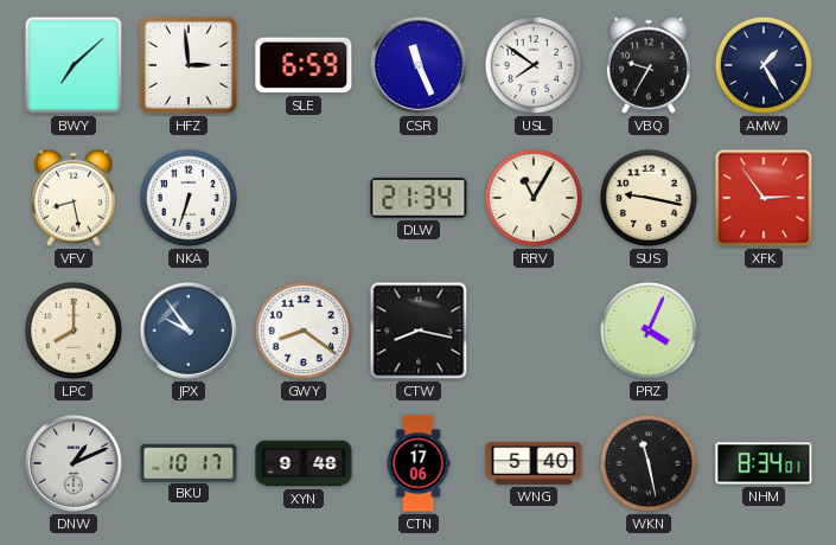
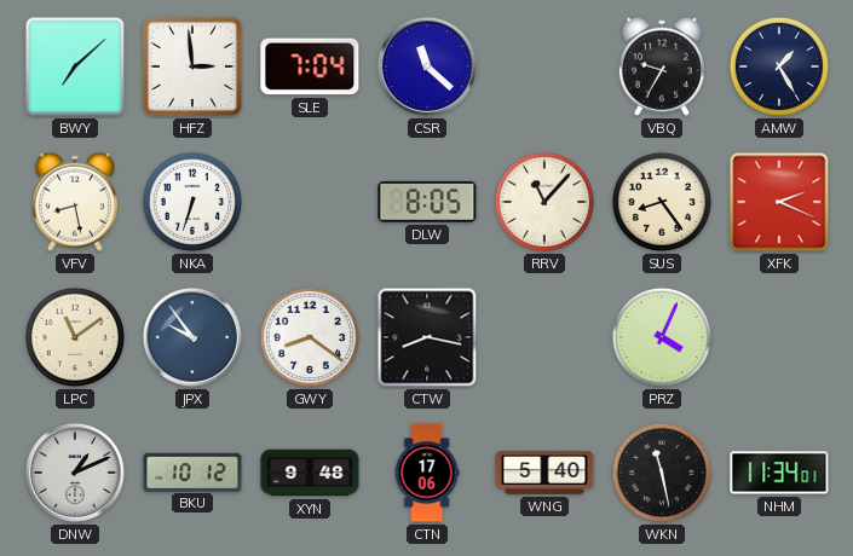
SLE: 6:59 -> 7:04
CSR: 11:26 -> 11:22
USL: 7:51 -> none
DLW: 21:34 -> 8:05
RRV: 11:05 -> 11:07
SUS: 9:17 -> 8:24
XFK: 2:54 -> 2:19
LPC: 8:00 -> 11:09
BKU: 10:17 -> 10:12
NHM: 8:34 -> 11:34
